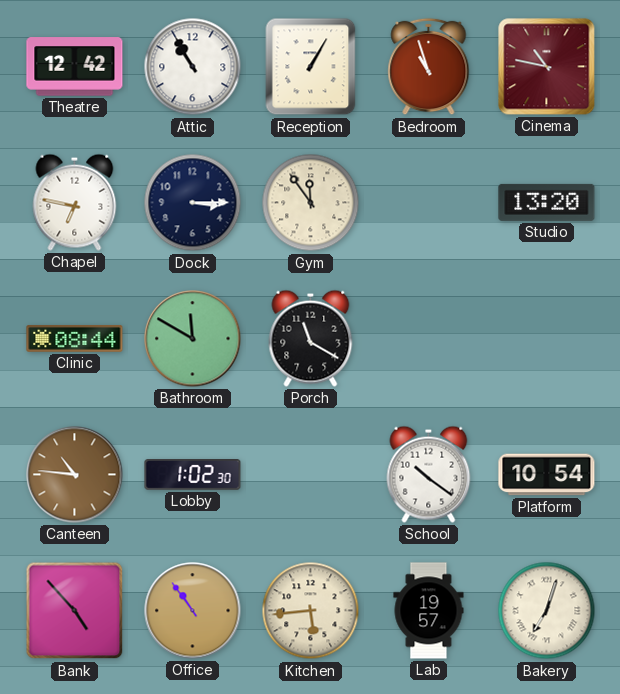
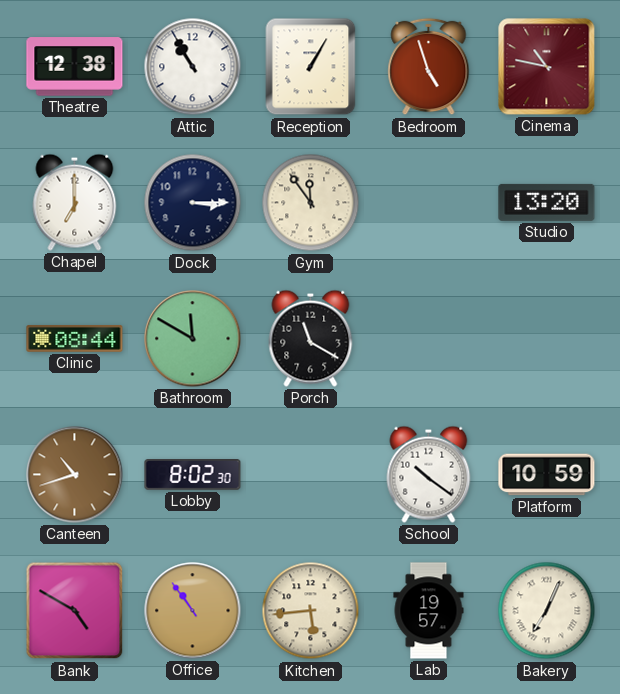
Theatre: 12:42 -> 12:38
Bedroom: 10:57 -> 4:57
Chapel: 6:47 -> 7:00
Canteen: 10:46 -> 10:42
Lobby: 1:02 -> 8:02
Platform: 10:54 -> 10:59
Bank: 4:53 -> 4:50
Bakery: 7:03 -> 7:04
